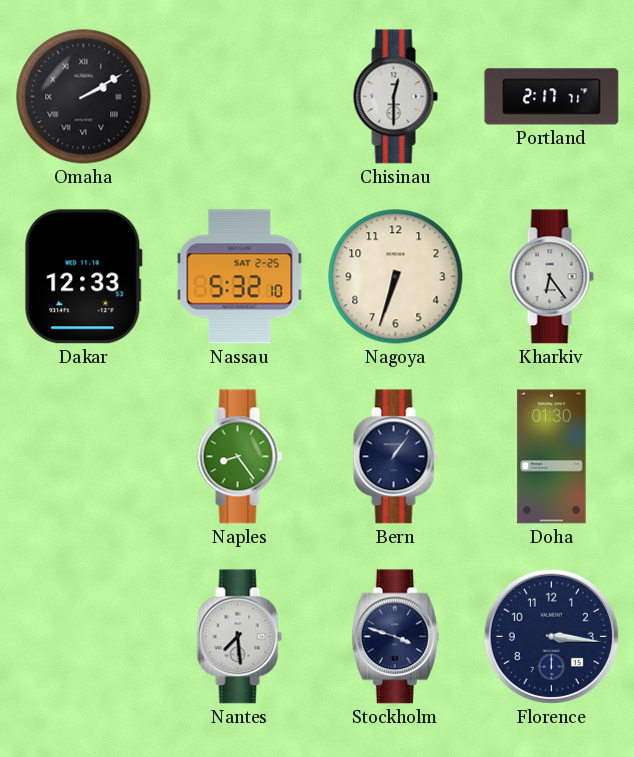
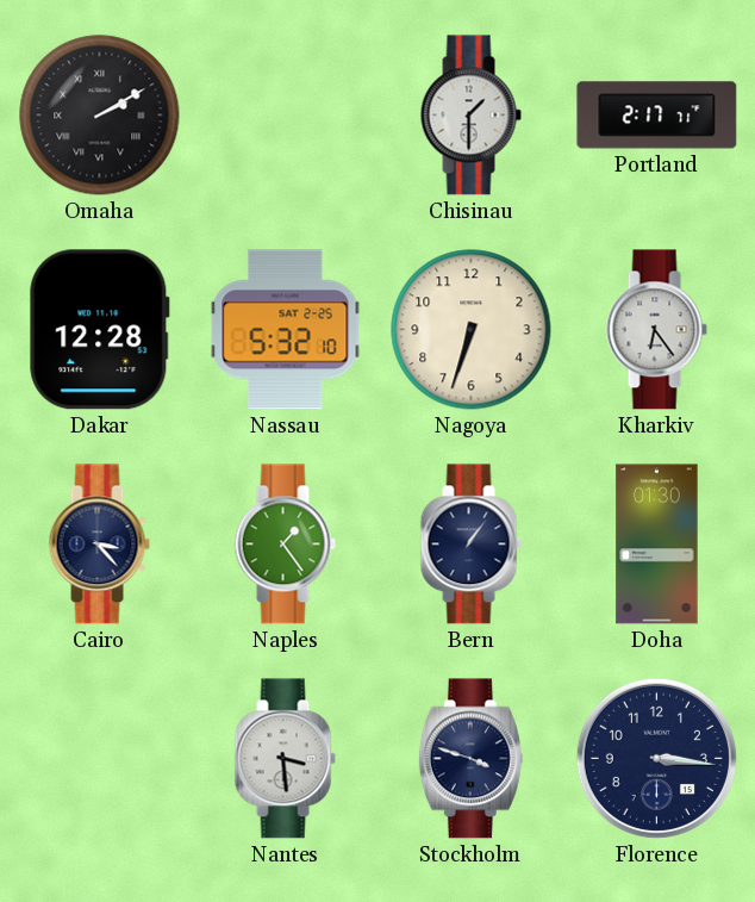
Chisinau: 12:30 -> 1:30
Dakar: 12:33 -> 12:28
Cairo: none -> 3:23
Naples: 8:24 -> 1:24
Nantes: 7:29 -> 3:29
